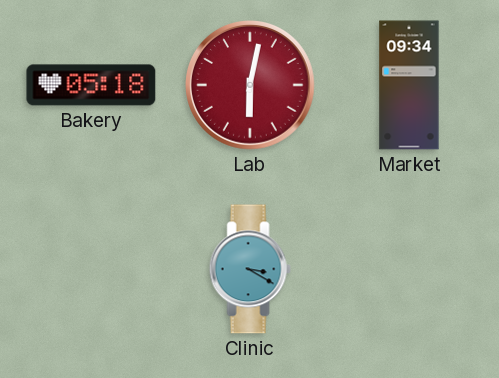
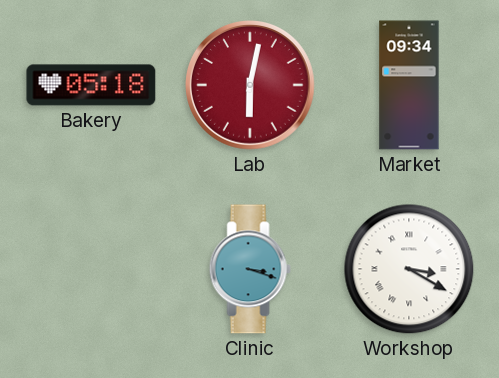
Clinic: 3:20 -> 3:18
Workshop: none -> 3:20
